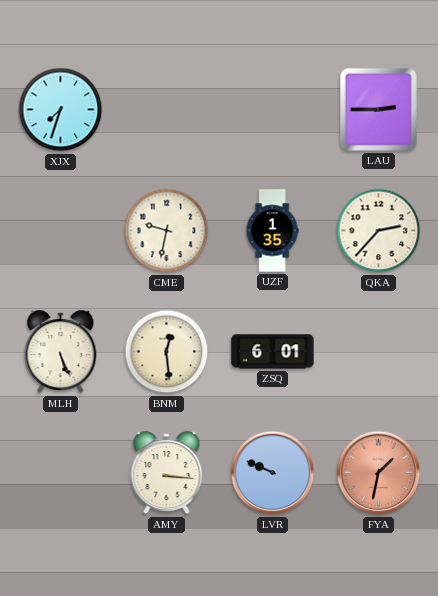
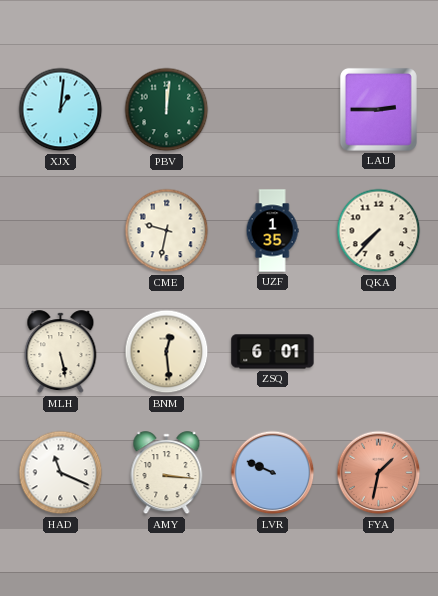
XJX: 7:33 -> 1:01
PBV: none -> 12:01
QKA: 2:37 -> 7:37
MLH: 5:26 -> 5:28
HAD: none -> 11:19
